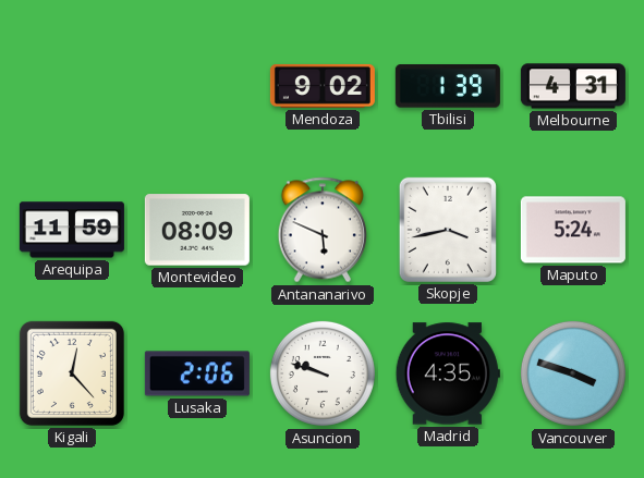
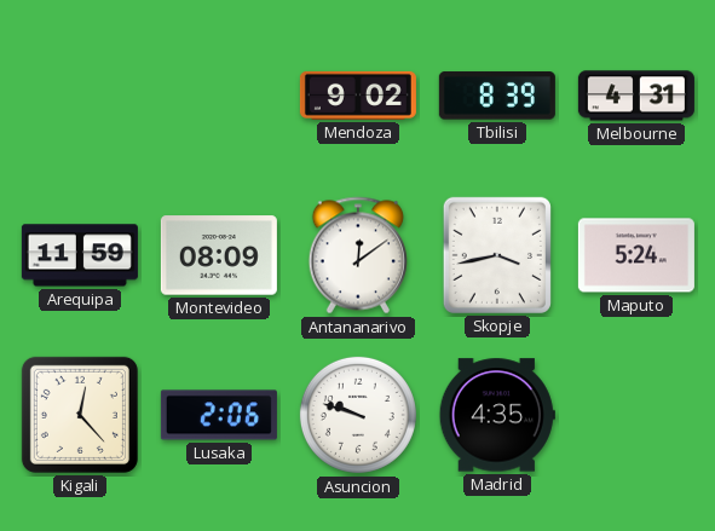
Tbilisi: 1:39 -> 8:39
Antananarivo: 5:49 -> 12:09
Vancouver: 3:48 -> none
